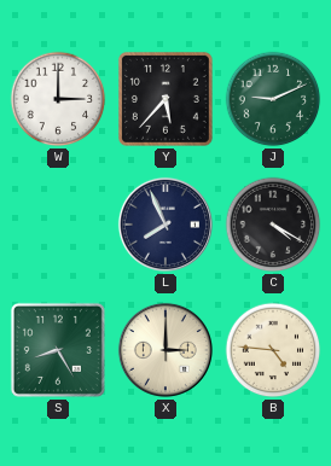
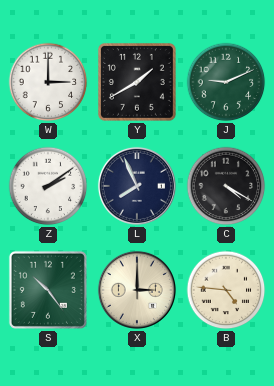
Y: 5:37 -> 1:40
Z: none -> 2:09
S: 8:25 -> 10:24
